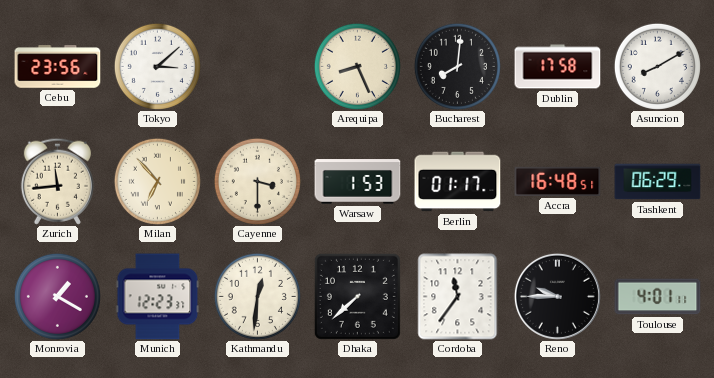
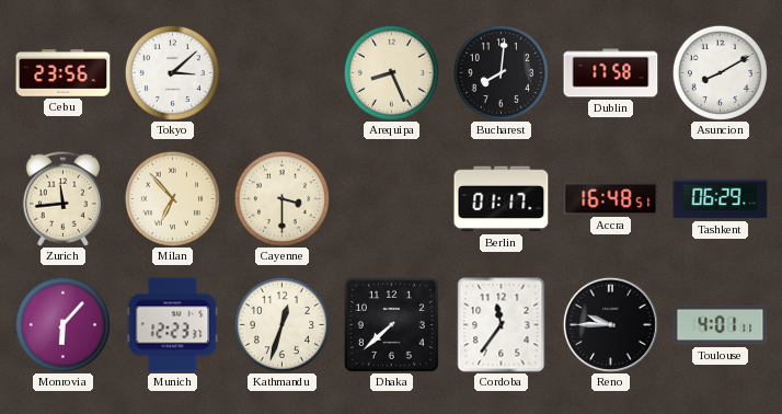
Warsaw: 1:53 -> none
Monrovia: 1:20 -> 6:07
Kathmandu: 12:31 -> 12:33
